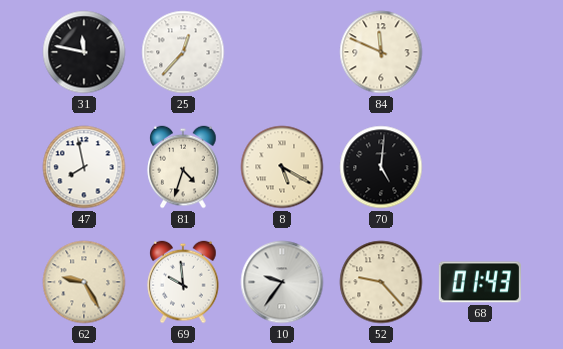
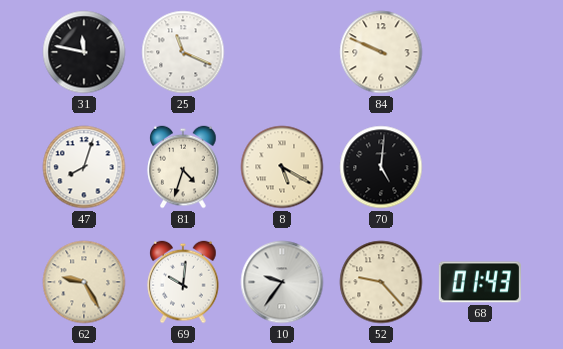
25: 12:37 -> 11:19
84: 11:49 -> 9:49
47: 7:58 -> 8:03
69: 9:59 -> 10:01
